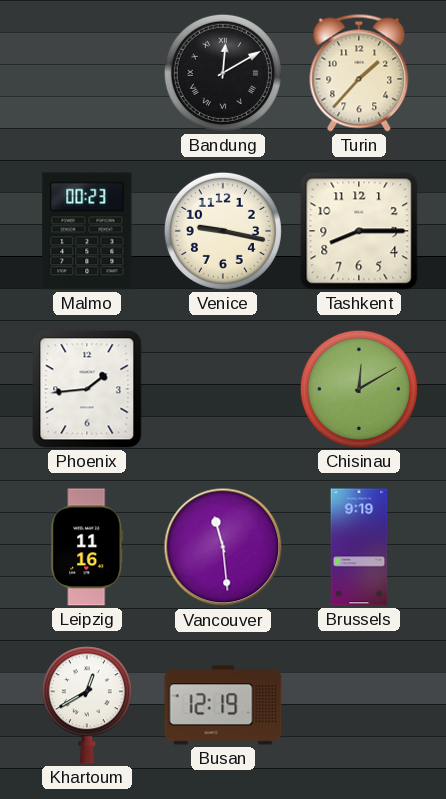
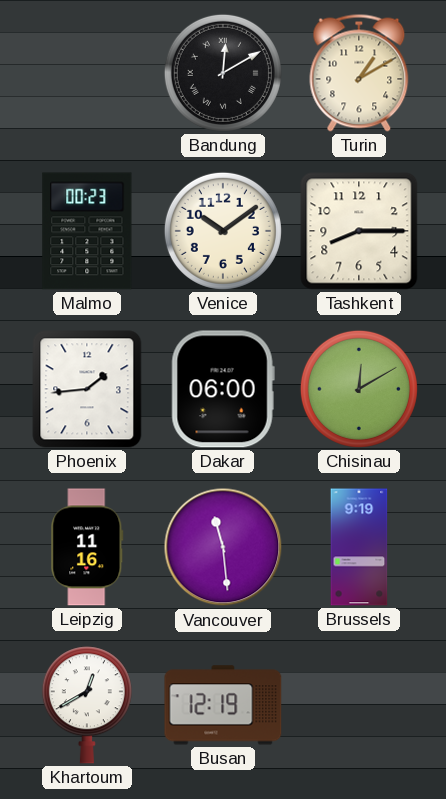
Turin: 1:37 -> 1:10
Venice: 9:17 -> 10:09
Dakar: none -> 06:00
